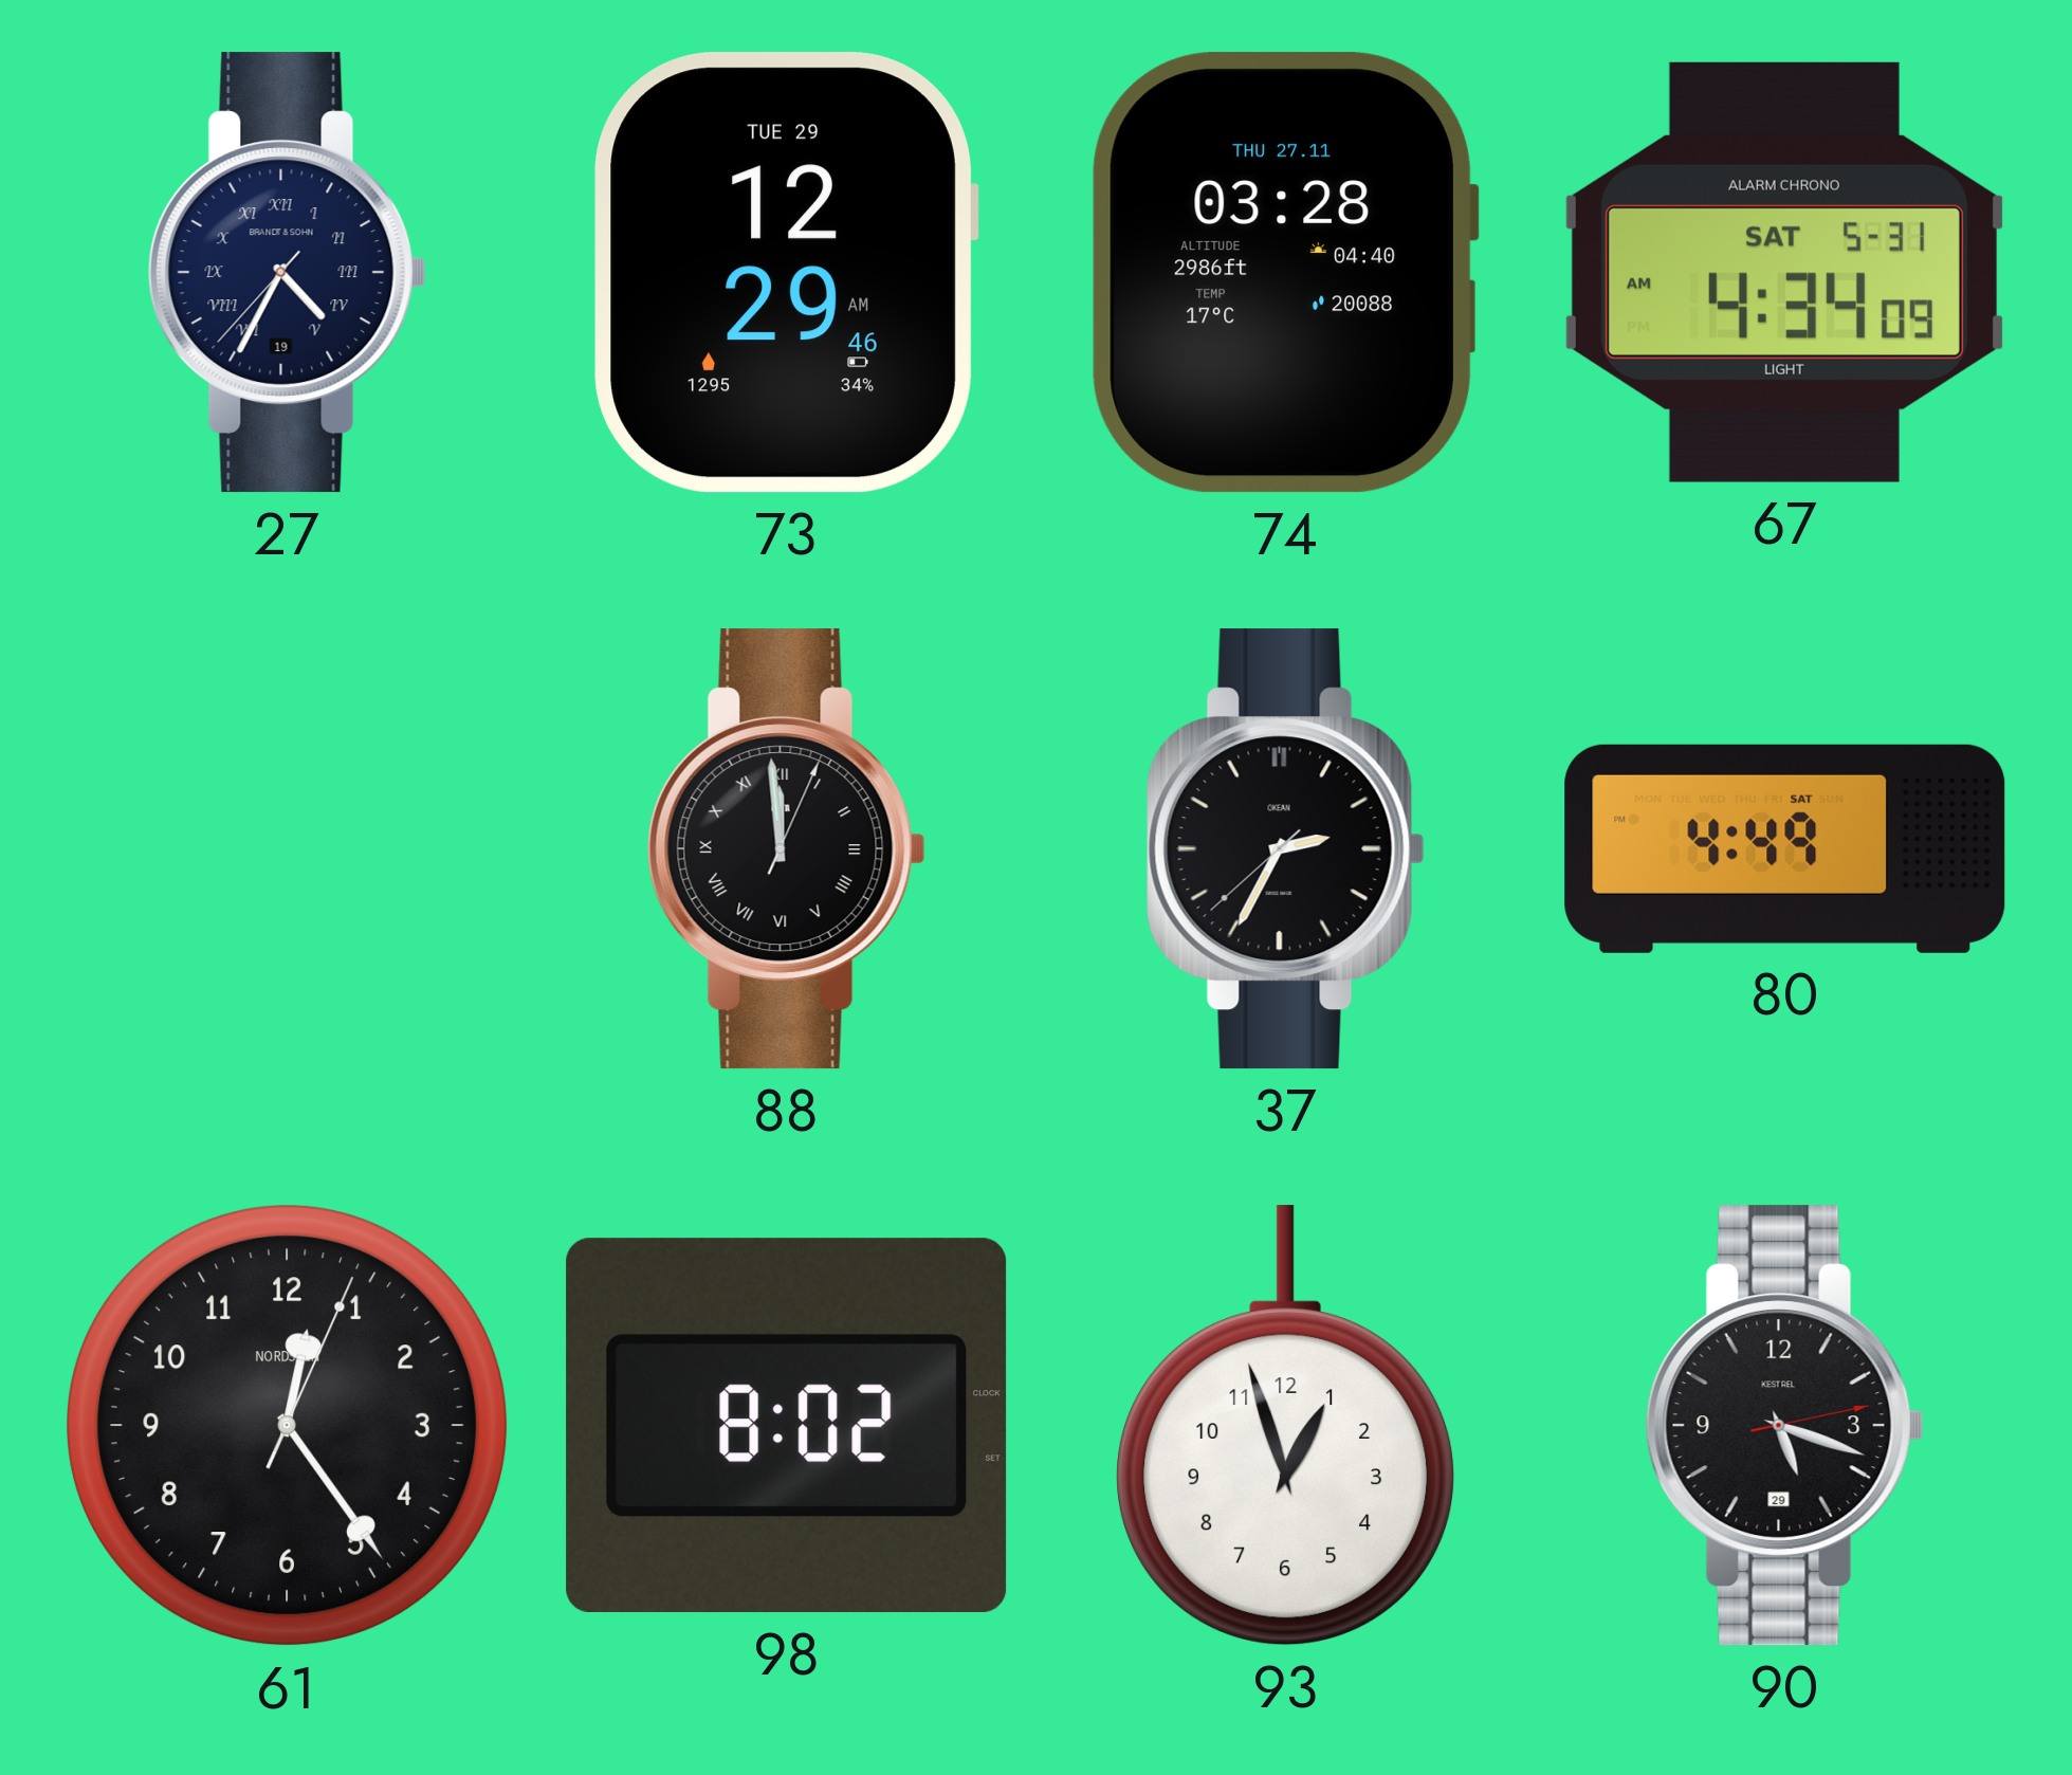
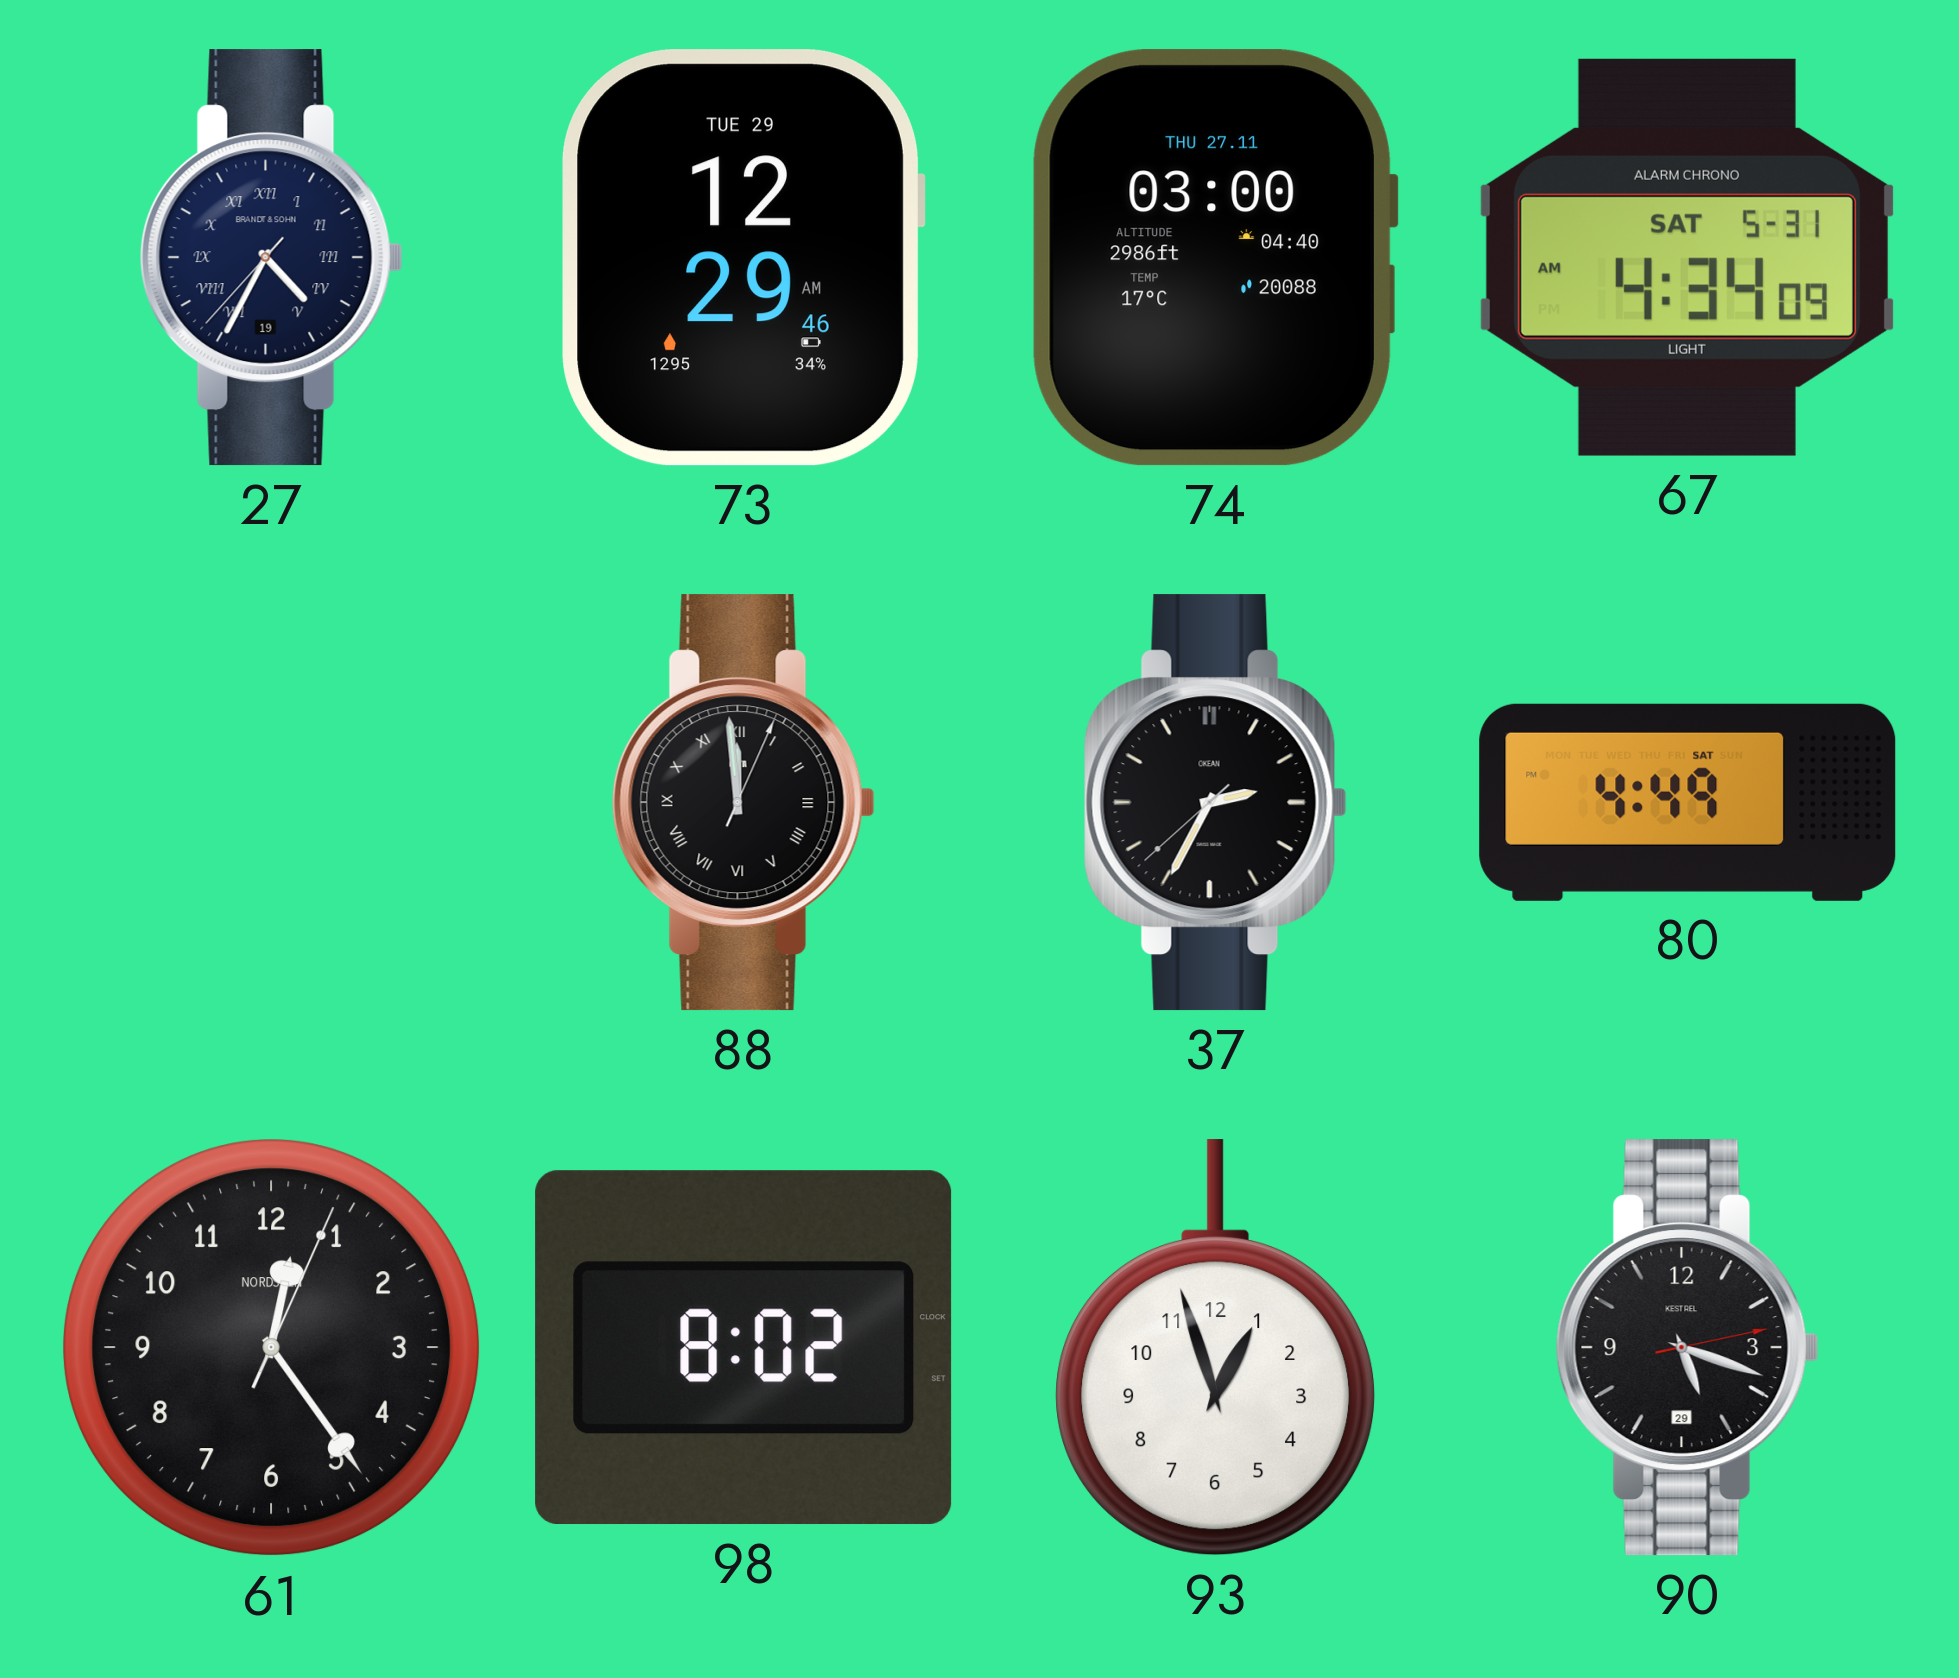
74: 03:28 -> 03:00
